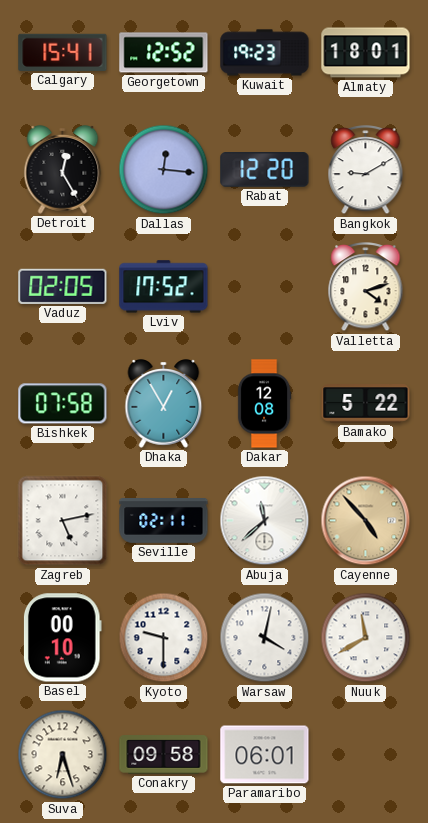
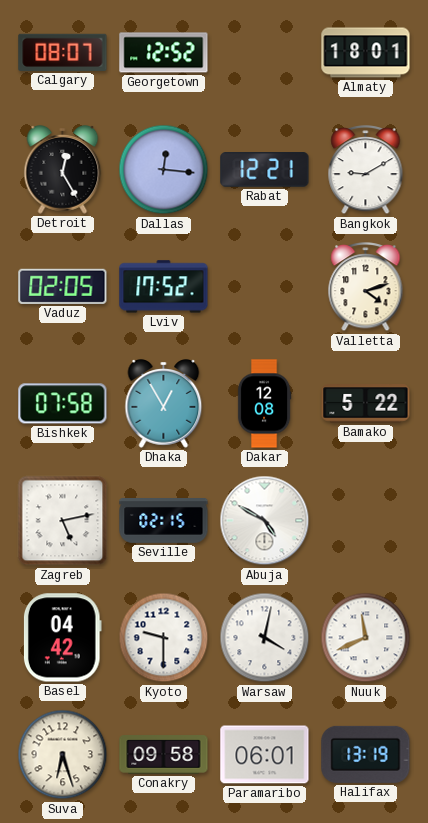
Calgary: 15:41 -> 08:07
Kuwait: 19:23 -> none
Rabat: 12:20 -> 12:21
Seville: 02:11 -> 02:15
Abuja: 11:38 -> 4:50
Cayenne: 4:53 -> none
Basel: 00:10 -> 04:42
Nuuk: 11:40 -> 11:41
Halifax: none -> 13:19
